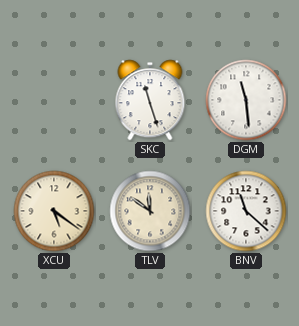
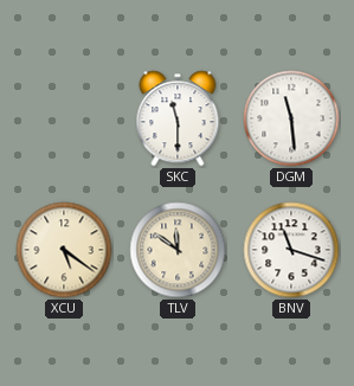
SKC: 11:27 -> 11:30
BNV: 11:22 -> 11:18
